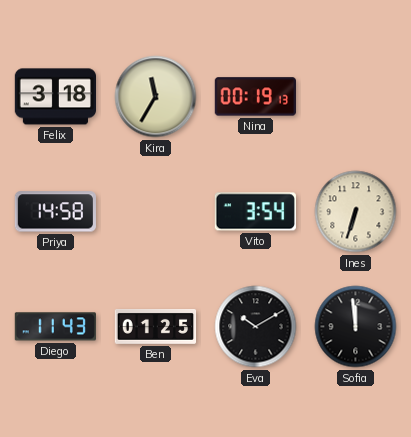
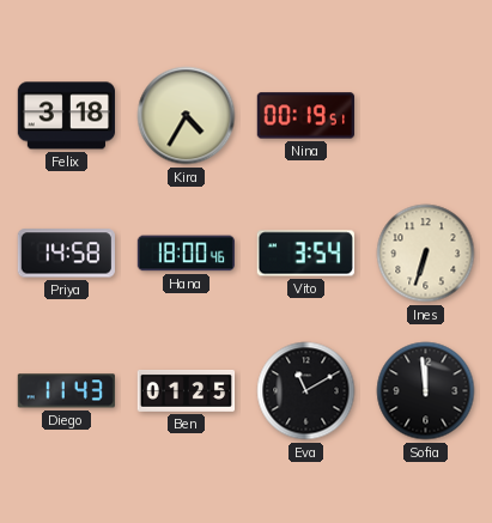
Kira: 11:35 -> 4:35
Nina: 00:19:13 -> 00:19:51
Hana: none -> 18:00
Eva: 10:10 -> 11:10
